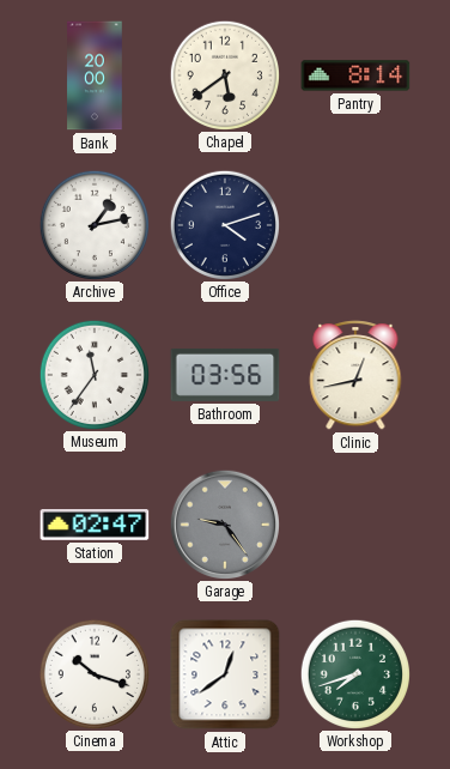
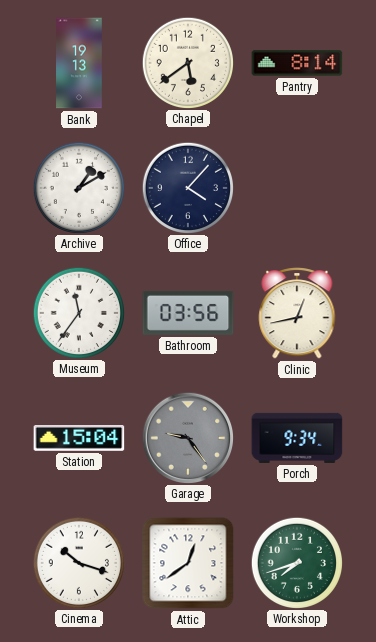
Bank: 20:00 -> 19:13
Archive: 1:13 -> 1:10
Office: 4:12 -> 4:07
Station: 02:47 -> 15:04
Porch: none -> 9:34
